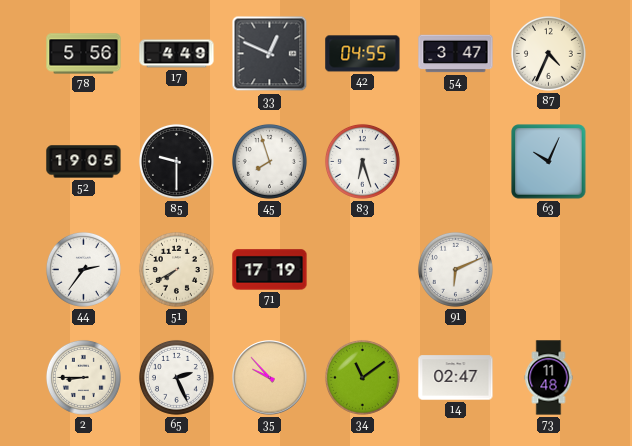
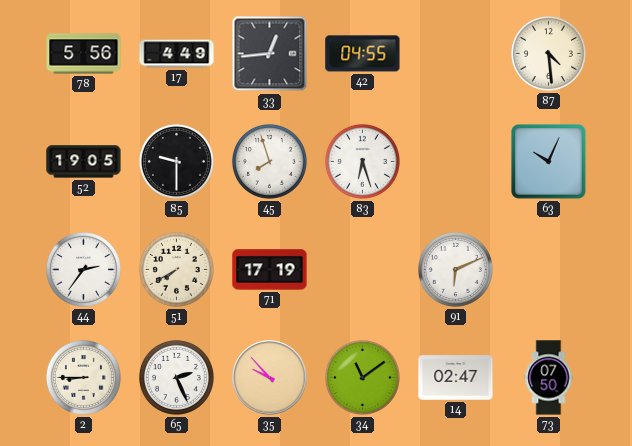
33: 12:49 -> 12:44
54: 3:47 -> none
87: 4:34 -> 4:29
73: 11:48 -> 07:50
